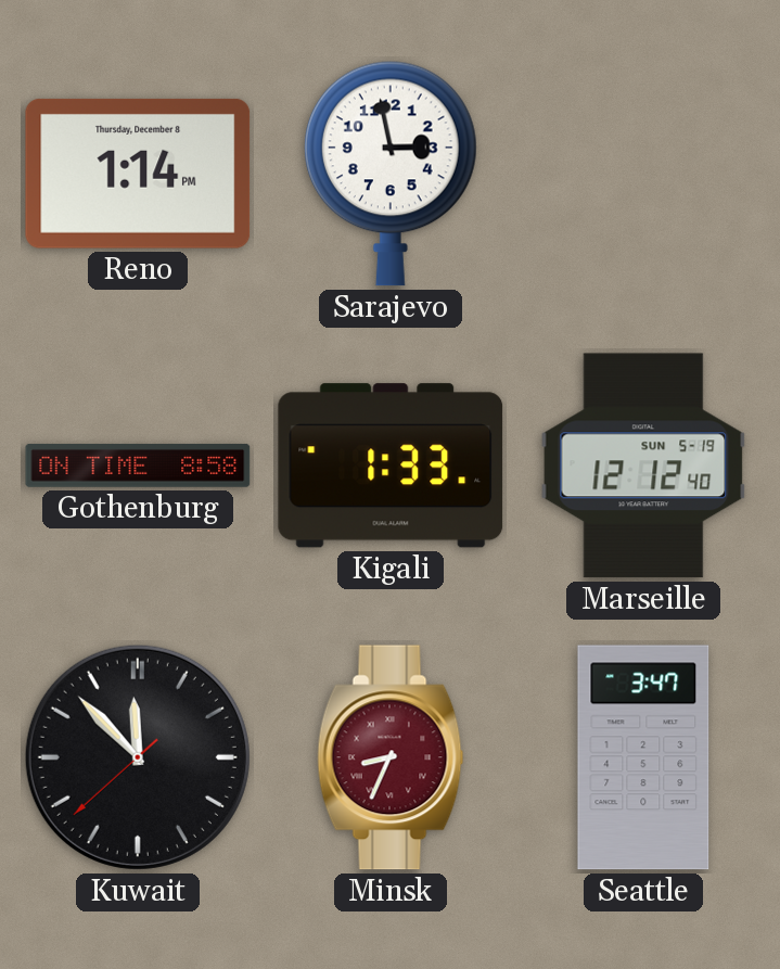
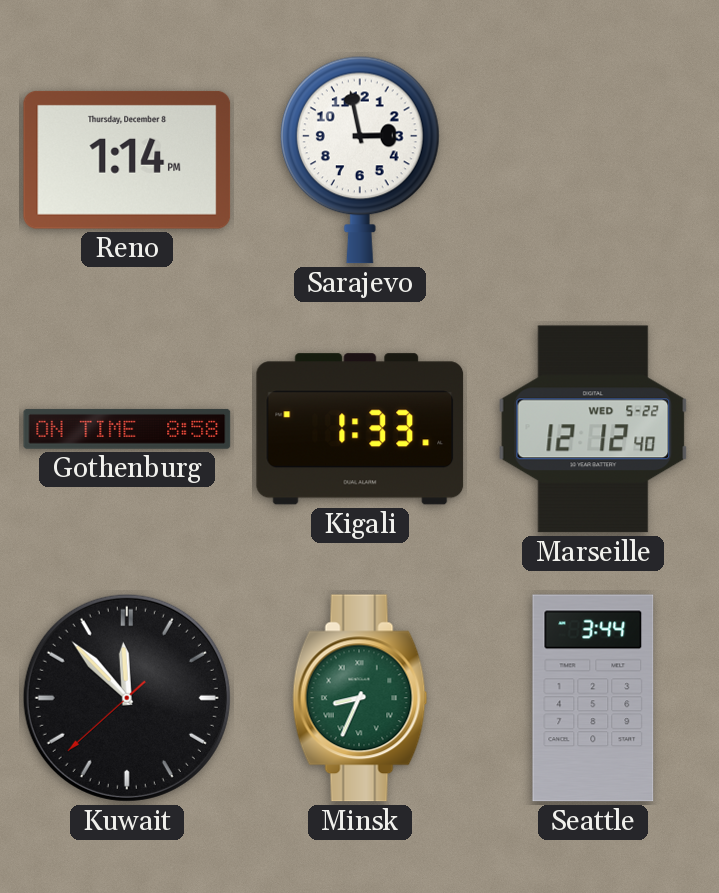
Marseille date: SUN 5-19 -> WED 5-22
Minsk dial: burgundy -> green
Seattle: 3:47 -> 3:44
